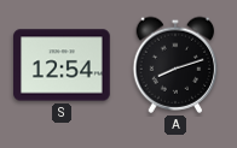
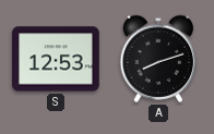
S: 12:54 -> 12:53
